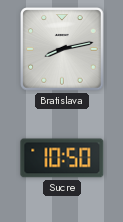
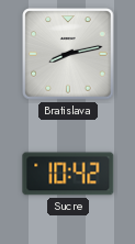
Sucre: 10:50 -> 10:42
